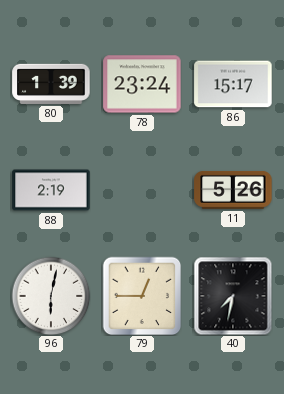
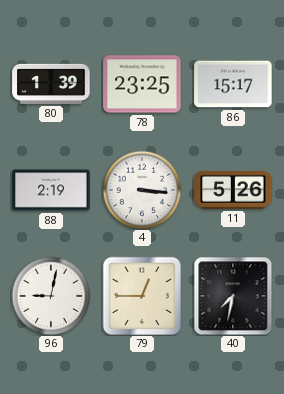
78: 23:24 -> 23:25
4: none -> 3:16
96: 6:02 -> 9:02
